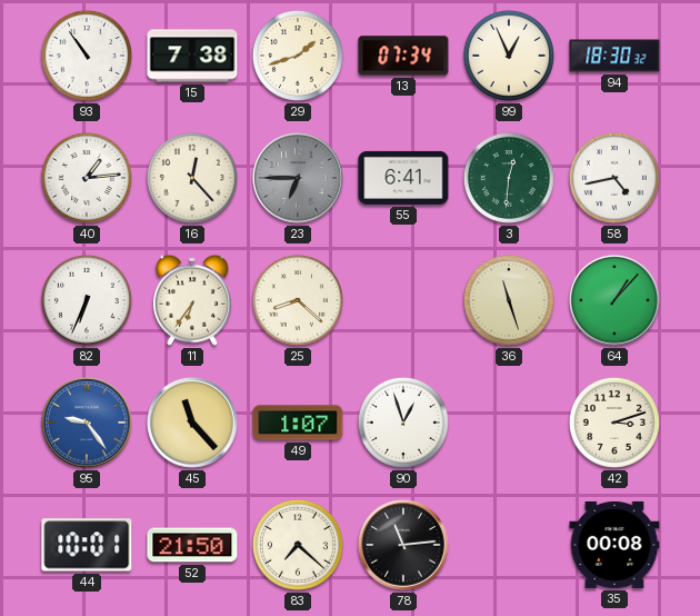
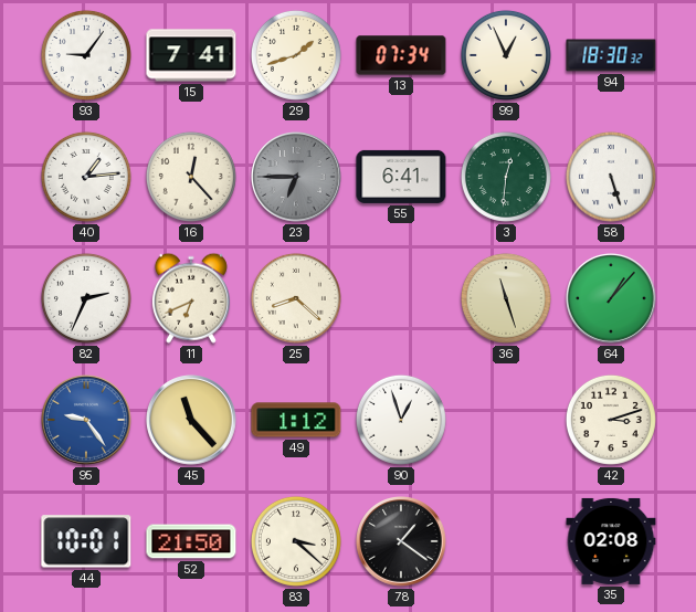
93: 10:54 -> 9:06
15: 7:38 -> 7:41
58: 4:43 -> 5:27
82: 6:34 -> 2:34
11: 6:36 -> 6:41
49: 1:07 -> 1:12
83: 7:22 -> 3:22
78: 11:14 -> 1:21
35: 00:08 -> 02:08
